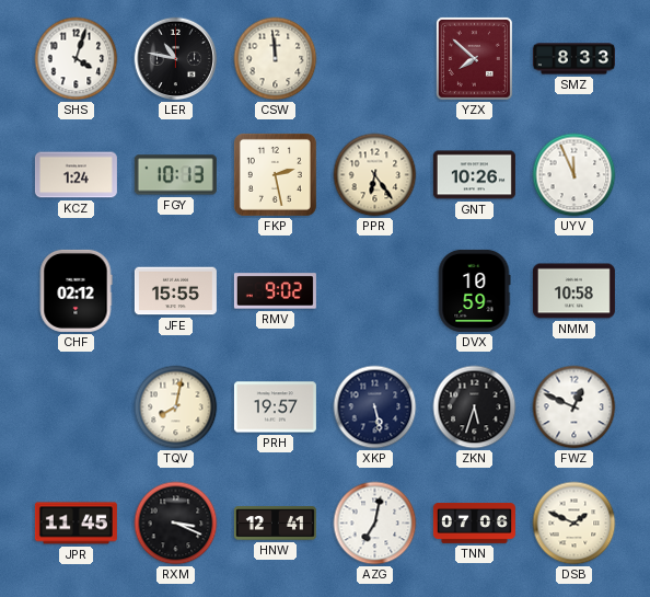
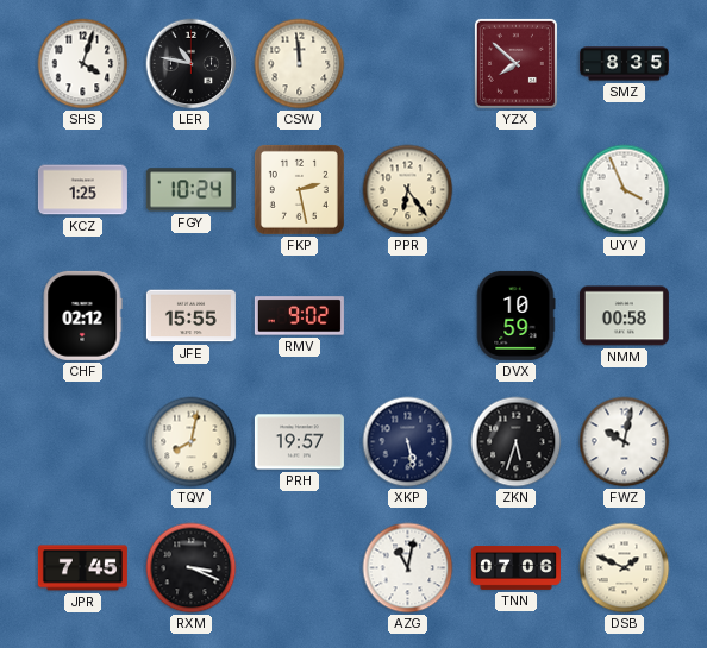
SMZ: 8:33 -> 8:35
KCZ: 1:24 -> 1:25
FGY: 10:13 -> 10:24
GNT: 10:26 -> none
UYV: 11:56 -> 3:56
NMM: 10:58 -> 00:58
FWZ: 12:49 -> 10:02
JPR: 11:45 -> 7:45
HNW: 12:41 -> none
AZG: 7:02 -> 11:02
